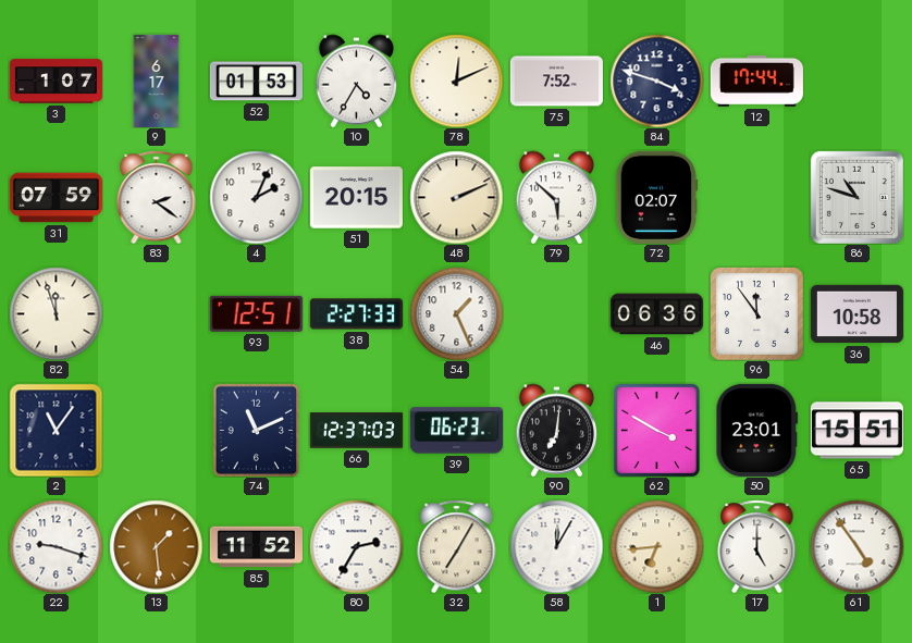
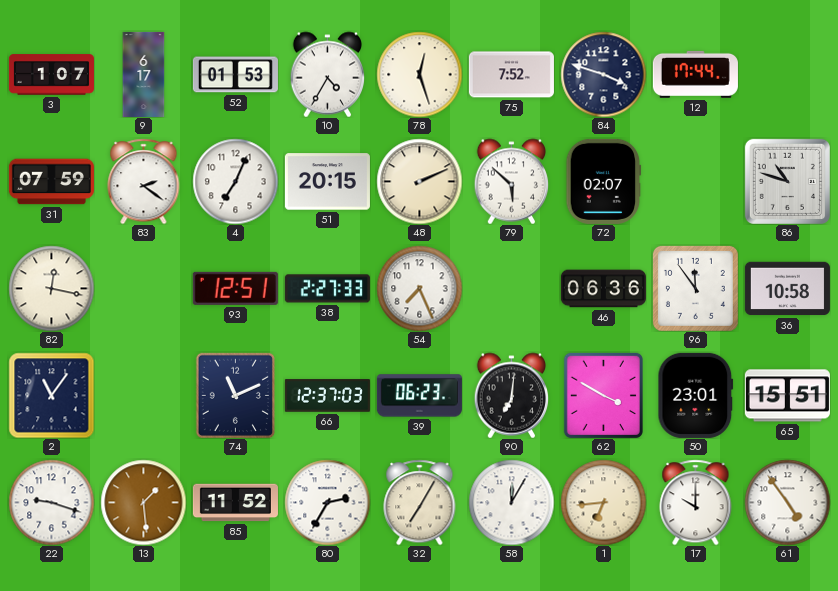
78: 12:11 -> 12:27
4: 2:04 -> 7:04
82: 11:57 -> 12:17
54: 1:26 -> 7:26
17: 5:00 -> 10:00
